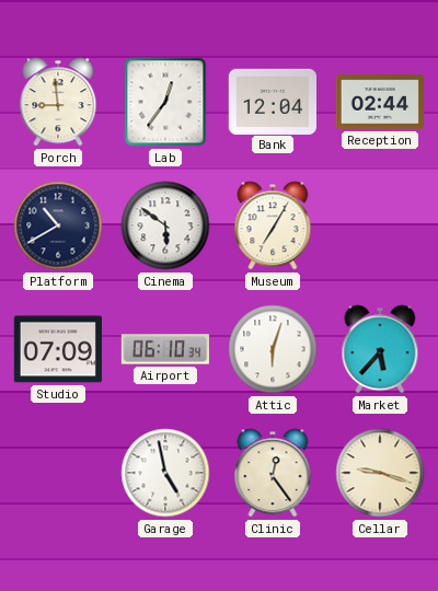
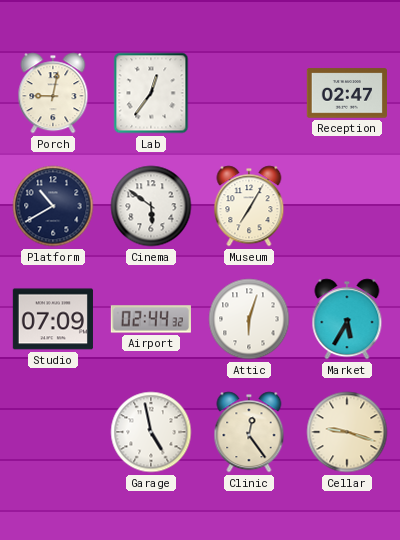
Porch: 8:59 -> 9:02
Bank: 12:04 -> none
Reception: 02:44 -> 02:47
Airport: 06:10 -> 02:44
Market: 5:37 -> 5:35
